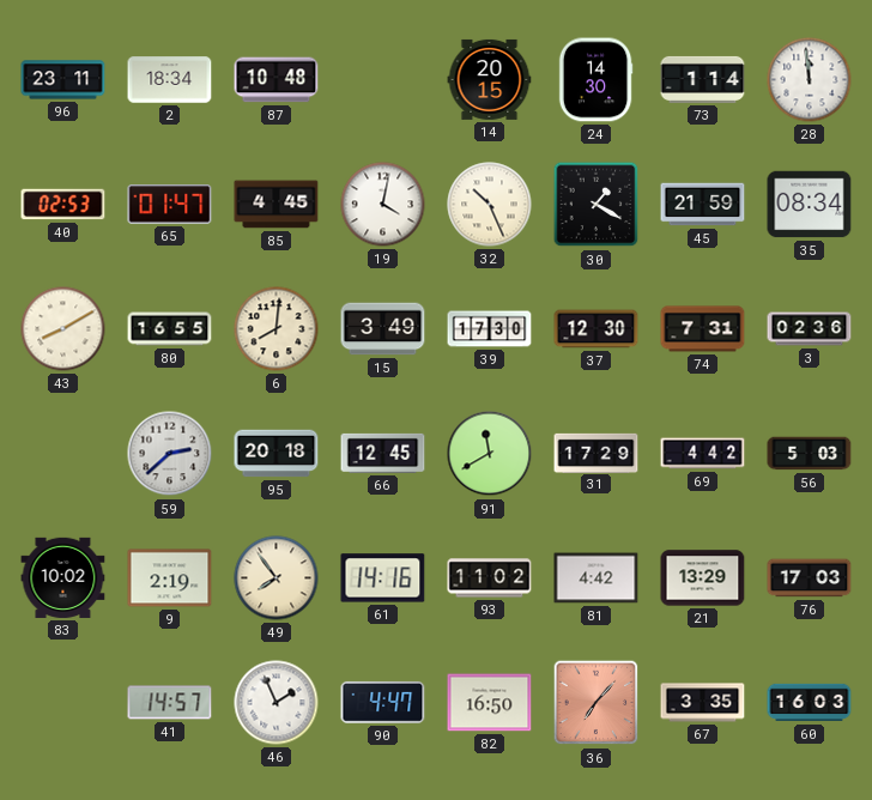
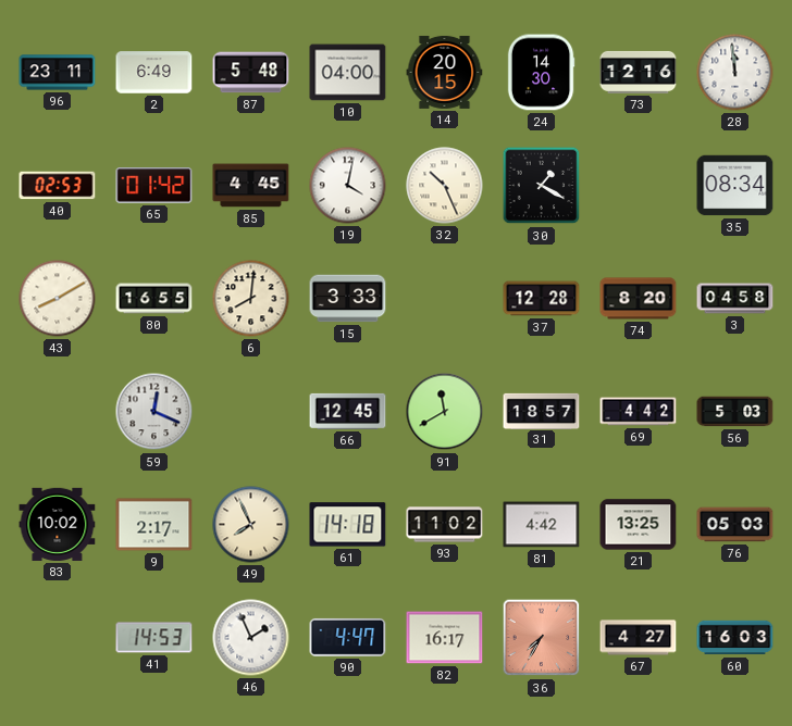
2: 18:34 -> 6:49
87: 10:48 -> 5:48
10: none -> 04:00
73: 1:14 -> 12:16
65: 01:47 -> 01:42
45: 21:59 -> none
15: 3:49 -> 3:33
39: 17:30 -> none
37: 12:30 -> 12:28
74: 7:31 -> 8:20
3: 02:36 -> 04:58
59: 2:38 -> 12:19
95: 20:18 -> none
31: 17:29 -> 18:57
9: 2:19 -> 2:17
49: 7:54 -> 7:56
61: 14:16 -> 14:18
21: 13:29 -> 13:25
76: 17:03 -> 05:03
41: 14:57 -> 14:53
82: 16:50 -> 16:17
36: 7:07 -> 7:35
67: 3:35 -> 4:27
